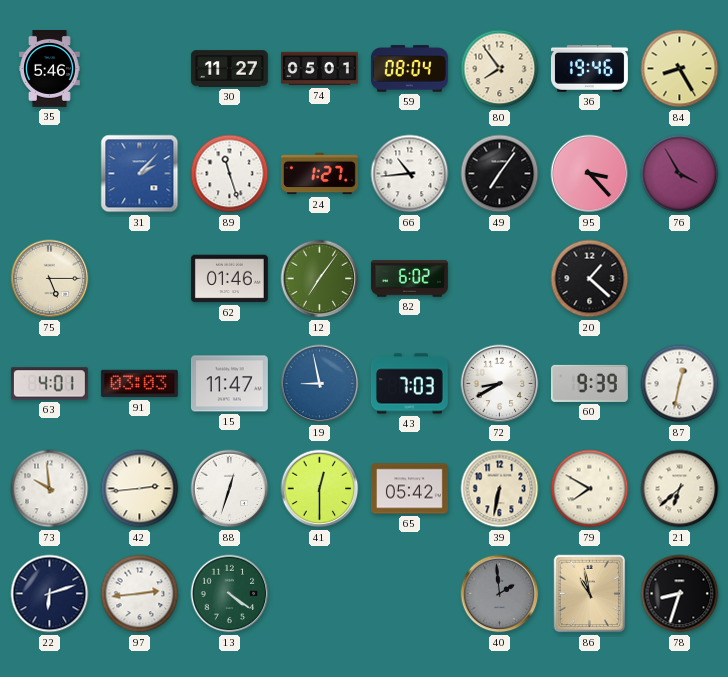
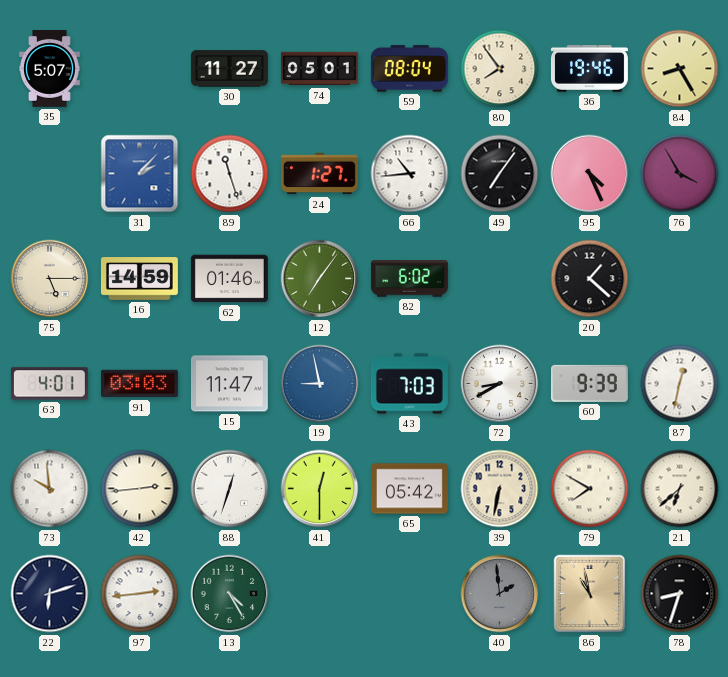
35: 5:46 -> 5:07
95: 3:23 -> 4:26
16: none -> 14:59
13: 4:21 -> 4:25
